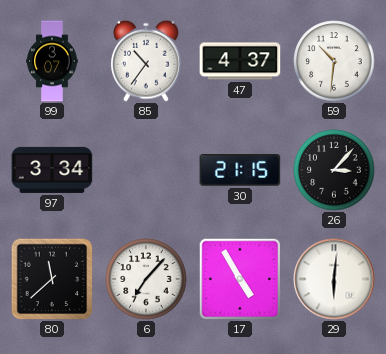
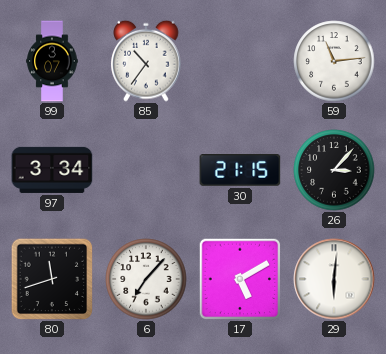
47: 4:37 -> none
59: 10:31 -> 11:14
80: 11:38 -> 11:42
17: 4:55 -> 5:10
